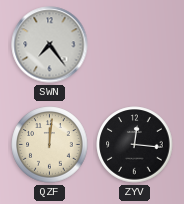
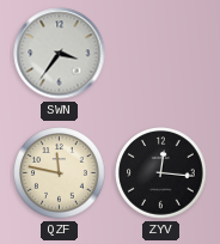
SWN: 7:24 -> 3:36
QZF: 12:01 -> 11:47
